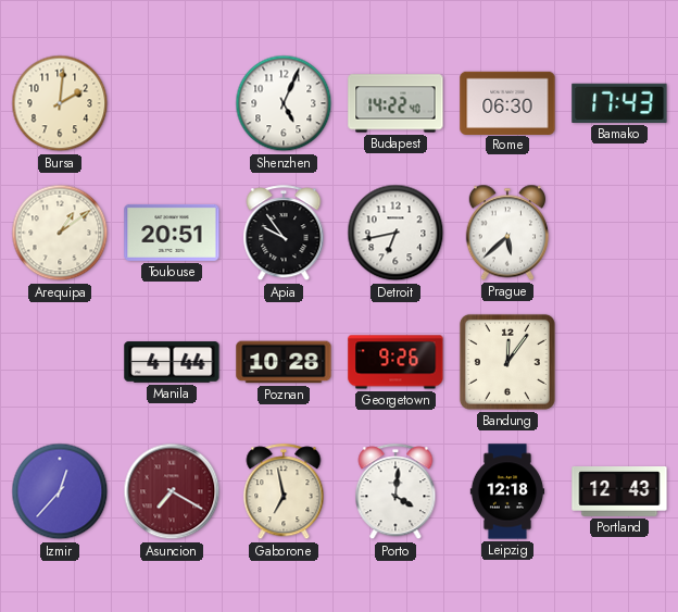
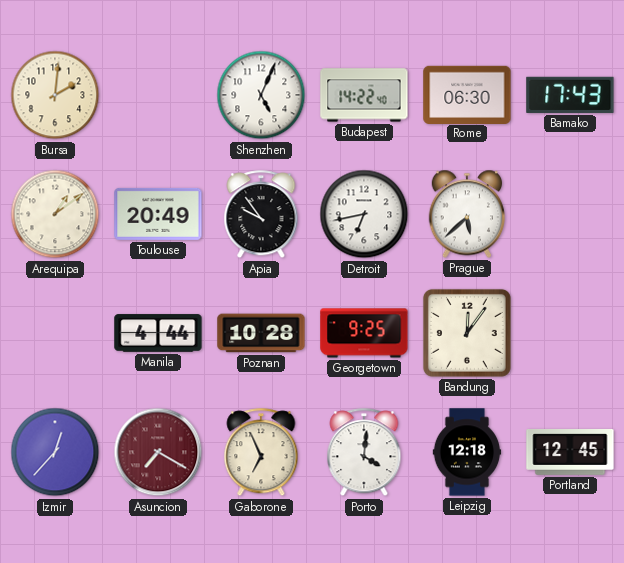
Toulouse: 20:51 -> 20:49
Georgetown: 9:26 -> 9:25
Gaborone: 6:58 -> 6:56
Portland: 12:43 -> 12:45
